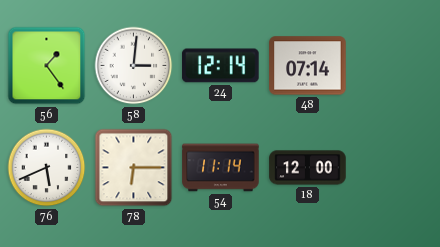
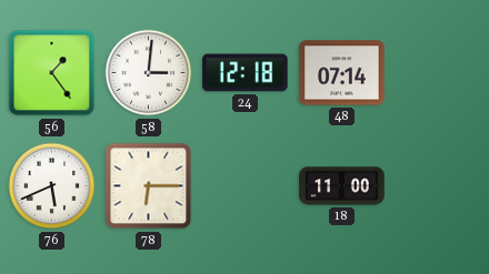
24: 12:14 -> 12:18
54: 11:14 -> none
18: 12:00 -> 11:00
